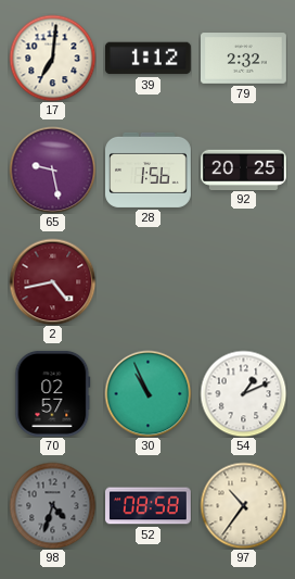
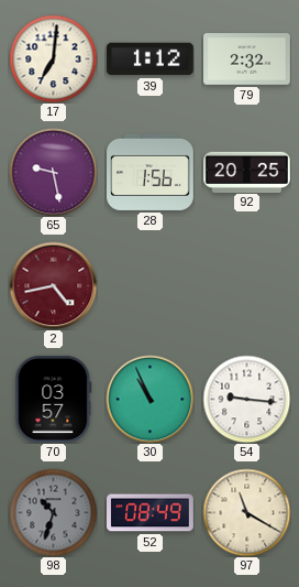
70: 02:57 -> 03:57
54: 1:11 -> 9:16
98: 4:33 -> 10:33
52: 08:58 -> 08:49
97: 10:36 -> 11:20
